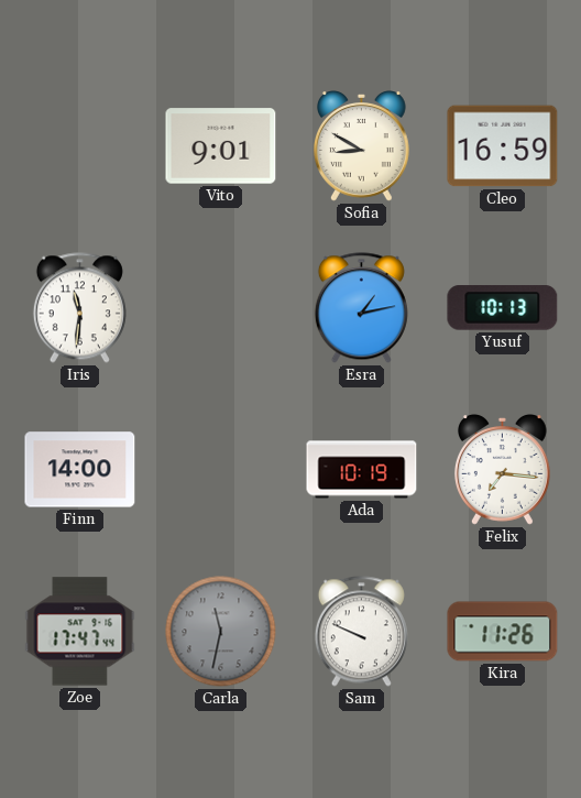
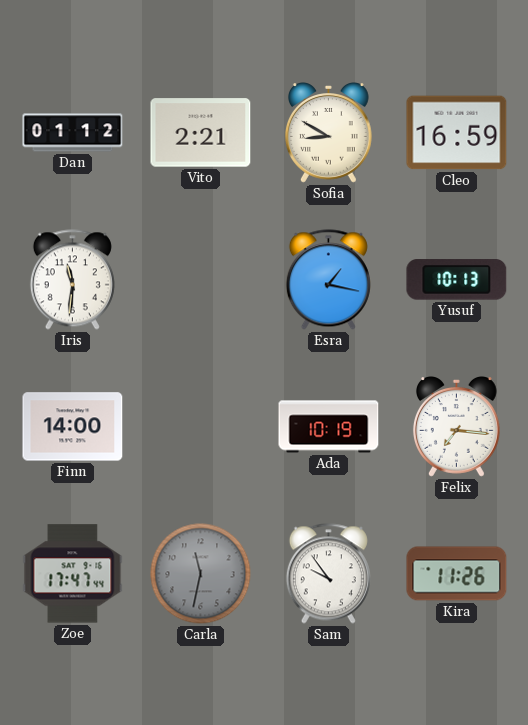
Dan: none -> 01:12
Vito: 9:01 -> 2:21
Esra: 1:13 -> 1:17
Sam: 9:49 -> 9:54
